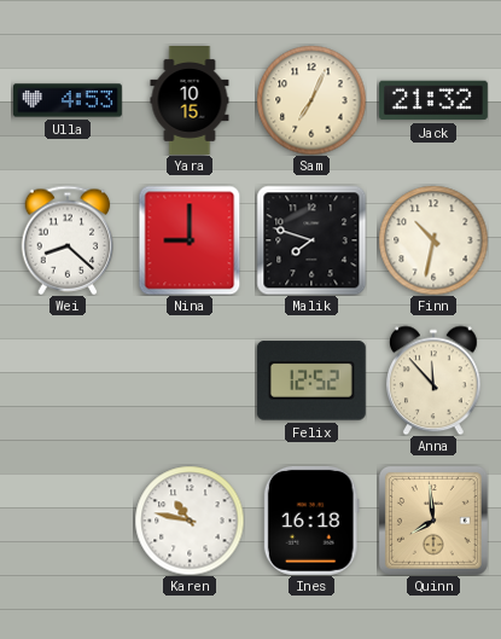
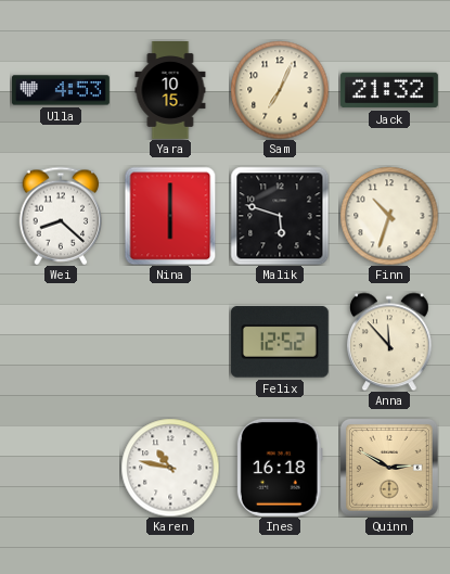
Nina: 9:00 -> 6:00
Malik: 7:48 -> 5:48
Finn: 10:32 -> 10:33
Quinn: 7:59 -> 2:50
